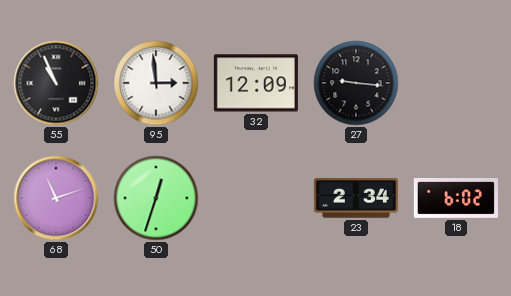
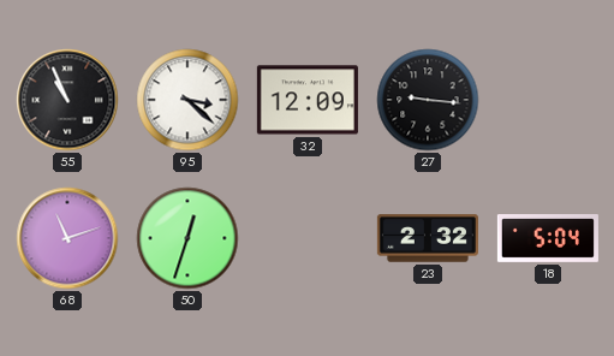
95: 2:59 -> 3:22
23: 2:34 -> 2:32
18: 6:02 -> 5:04
